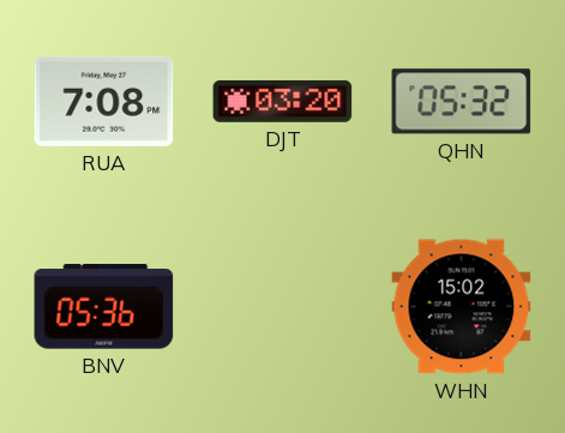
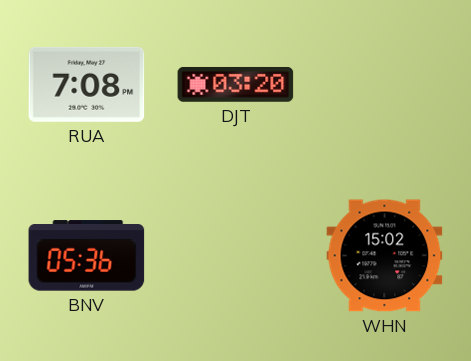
QHN: 05:32 -> none
